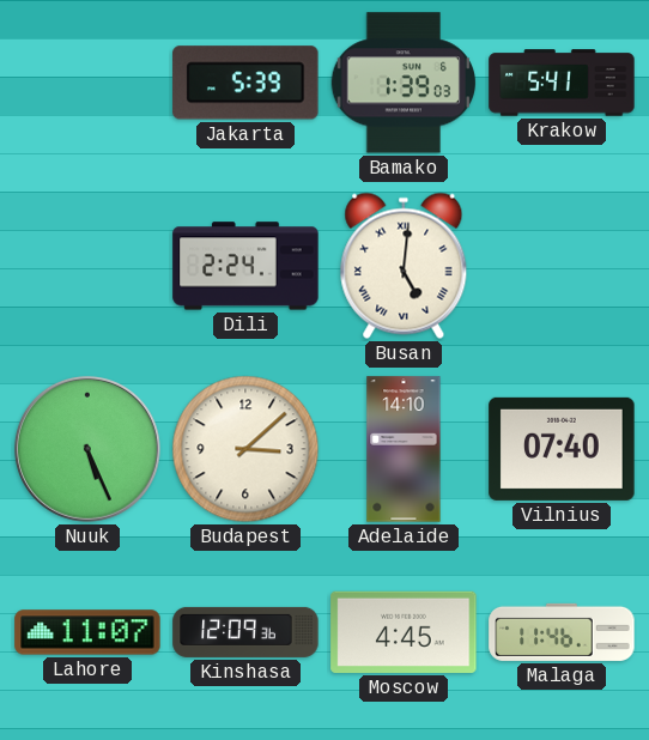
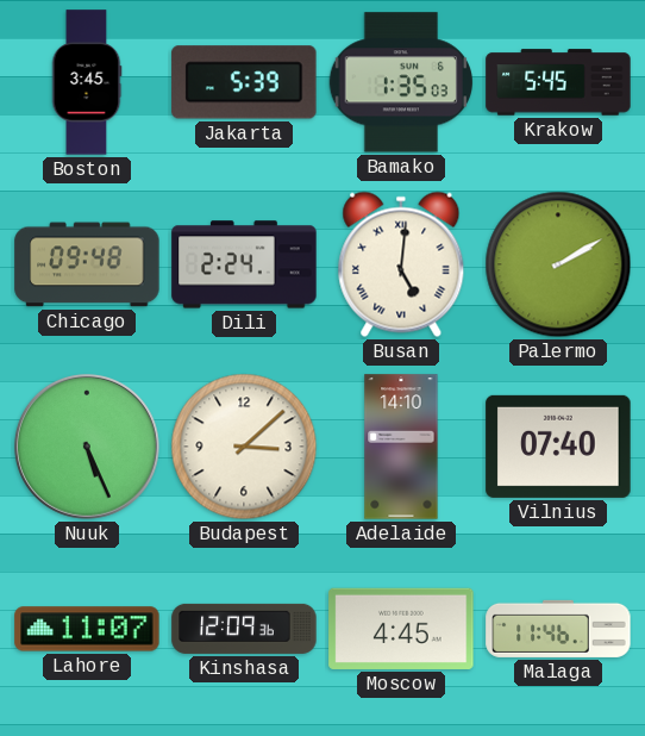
Boston: none -> 3:45
Bamako: 1:39 -> 1:35
Krakow: 5:41 -> 5:45
Chicago: none -> 09:48
Palermo: none -> 2:10
